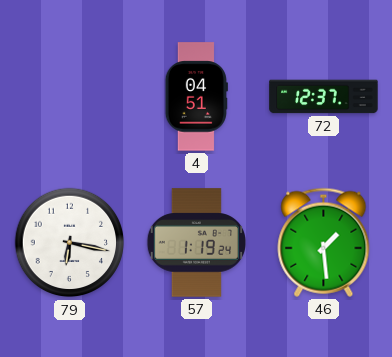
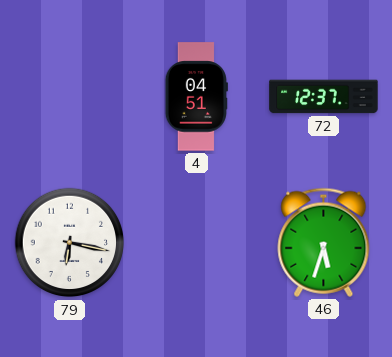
57: 1:19 -> none
46: 1:29 -> 5:33
